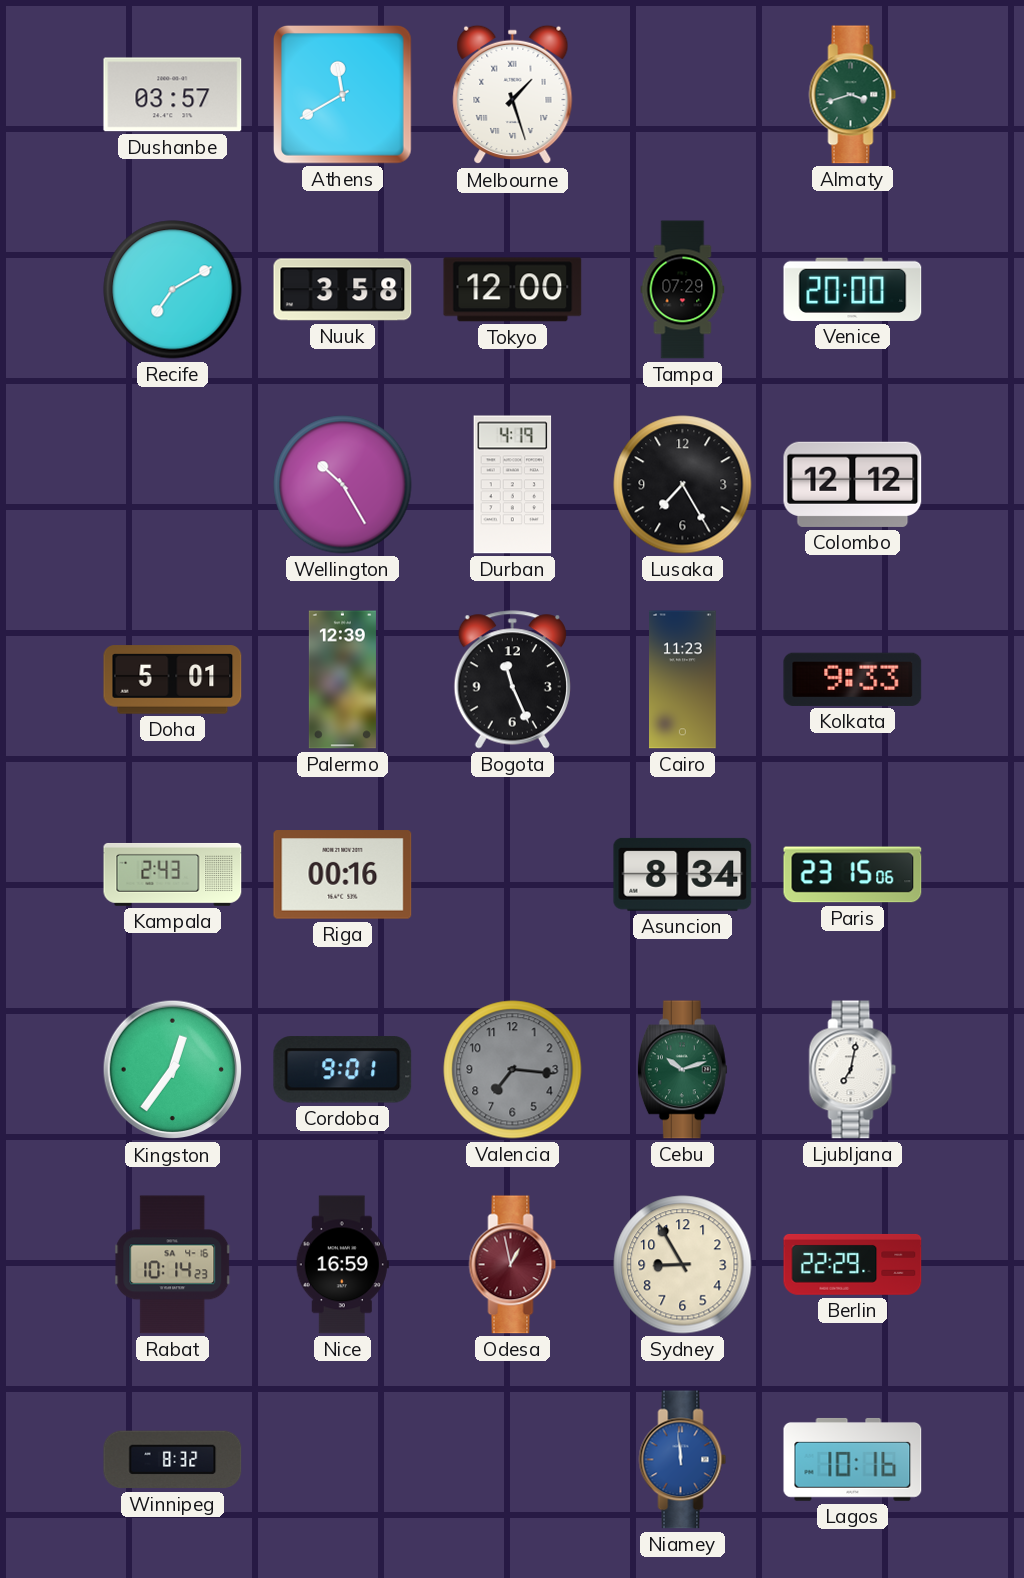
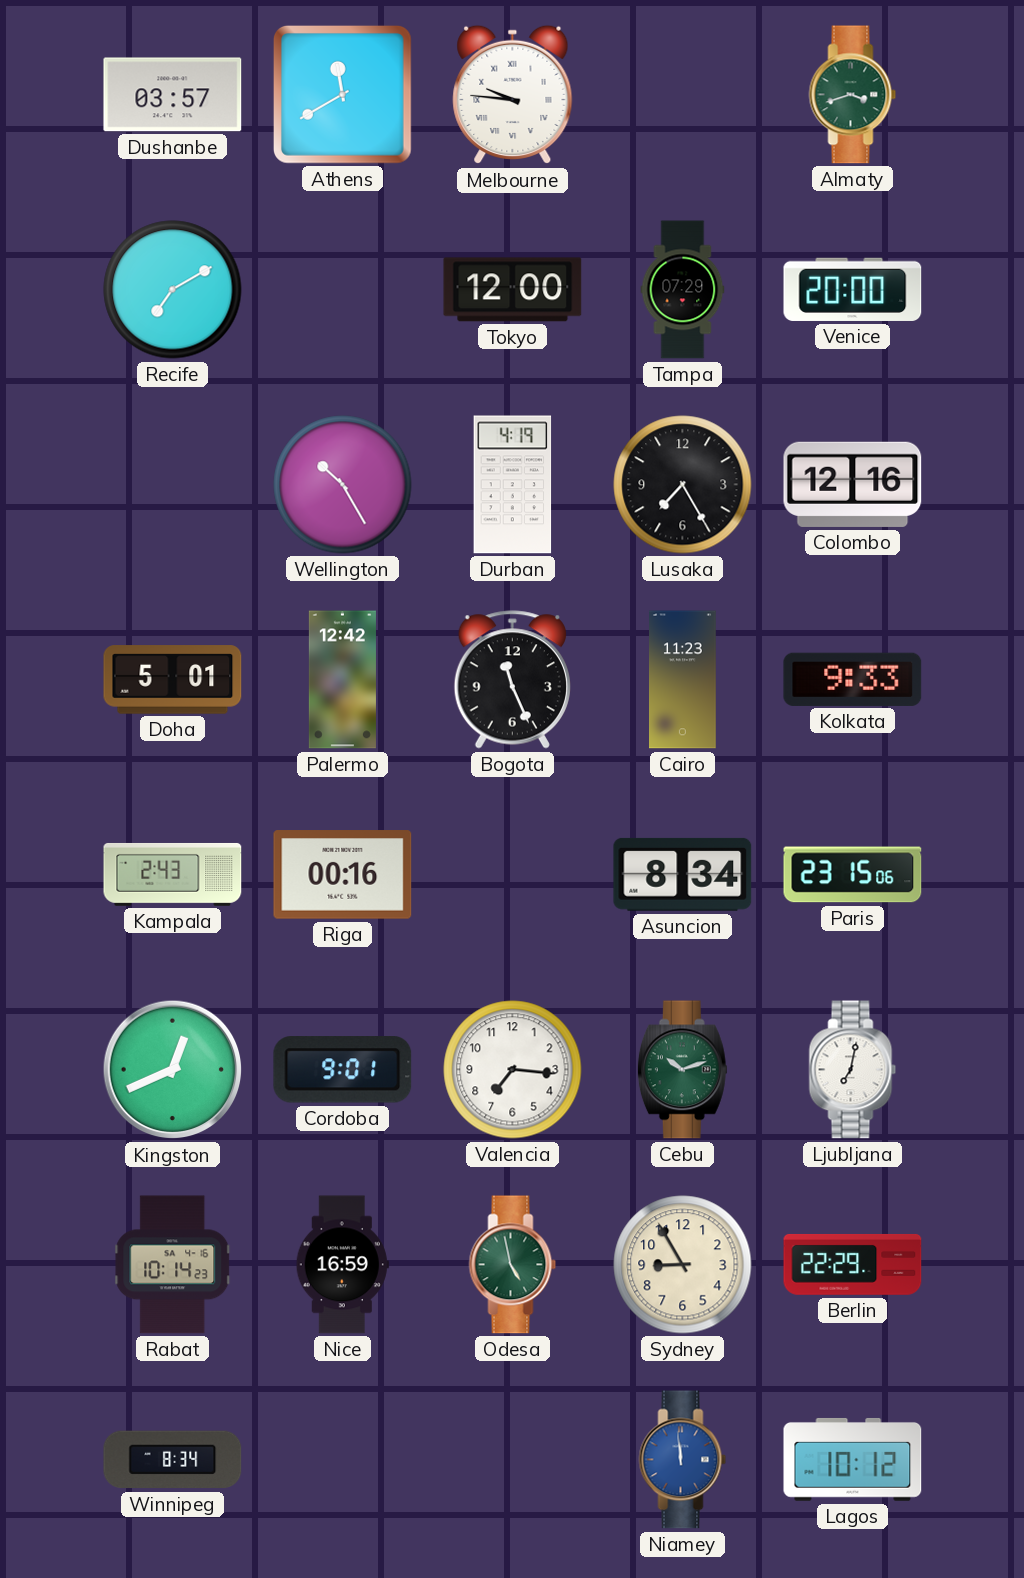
Melbourne: 1:27 -> 9:46
Nuuk: 3:58 -> none
Colombo: 12:12 -> 12:16
Palermo: 12:39 -> 12:42
Kingston: 12:36 -> 12:41
Valencia dial: grey -> white
Odesa: 12:58 -> 4:58
Odesa dial: burgundy -> green
Winnipeg: 8:32 -> 8:34
Lagos: 10:16 -> 10:12
